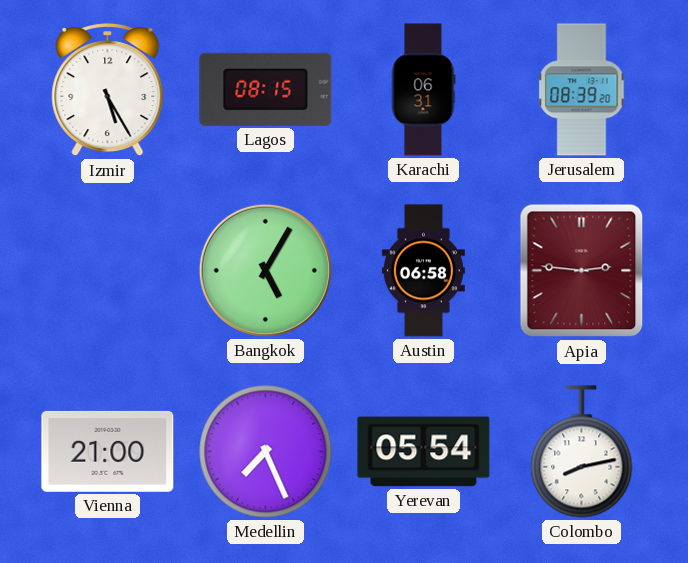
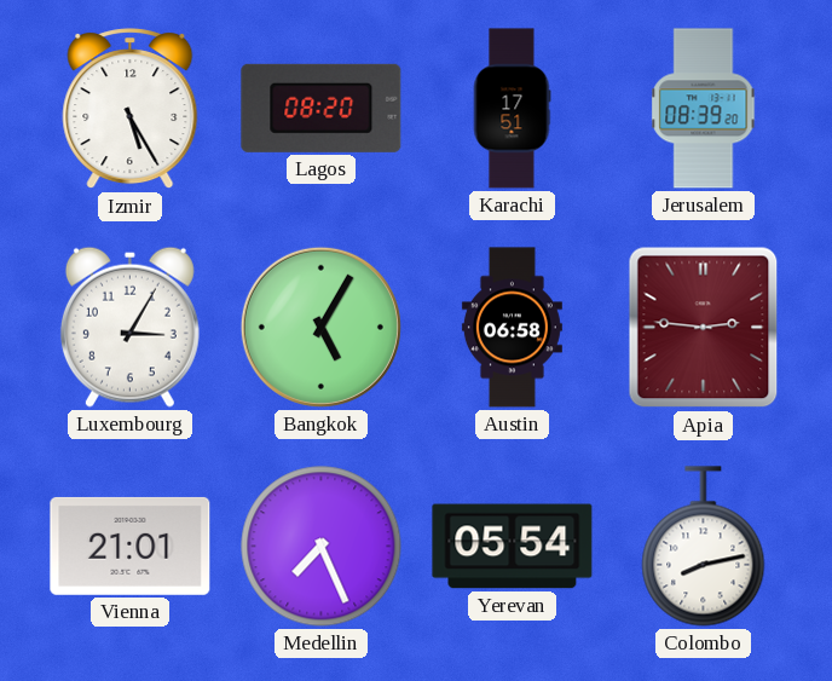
Lagos: 08:15 -> 08:20
Karachi: 06:31 -> 17:51
Luxembourg: none -> 3:05
Vienna: 21:00 -> 21:01
